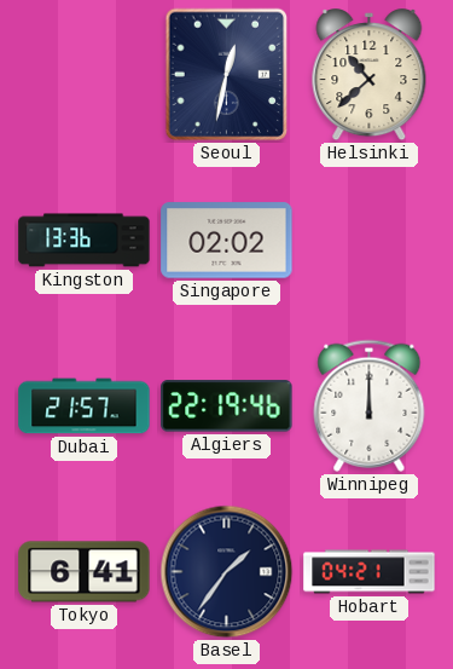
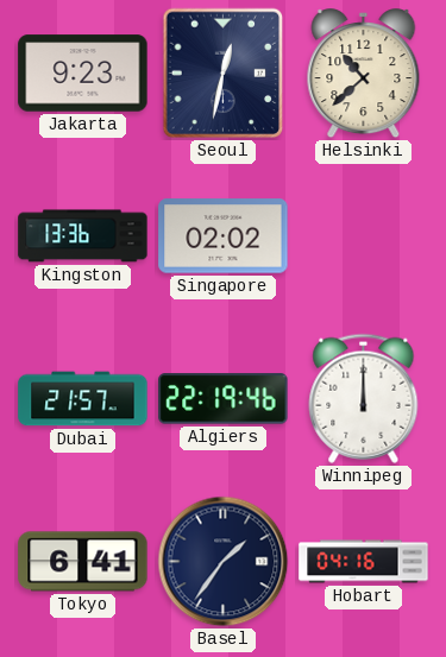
Jakarta: none -> 9:23
Hobart: 04:21 -> 04:16
